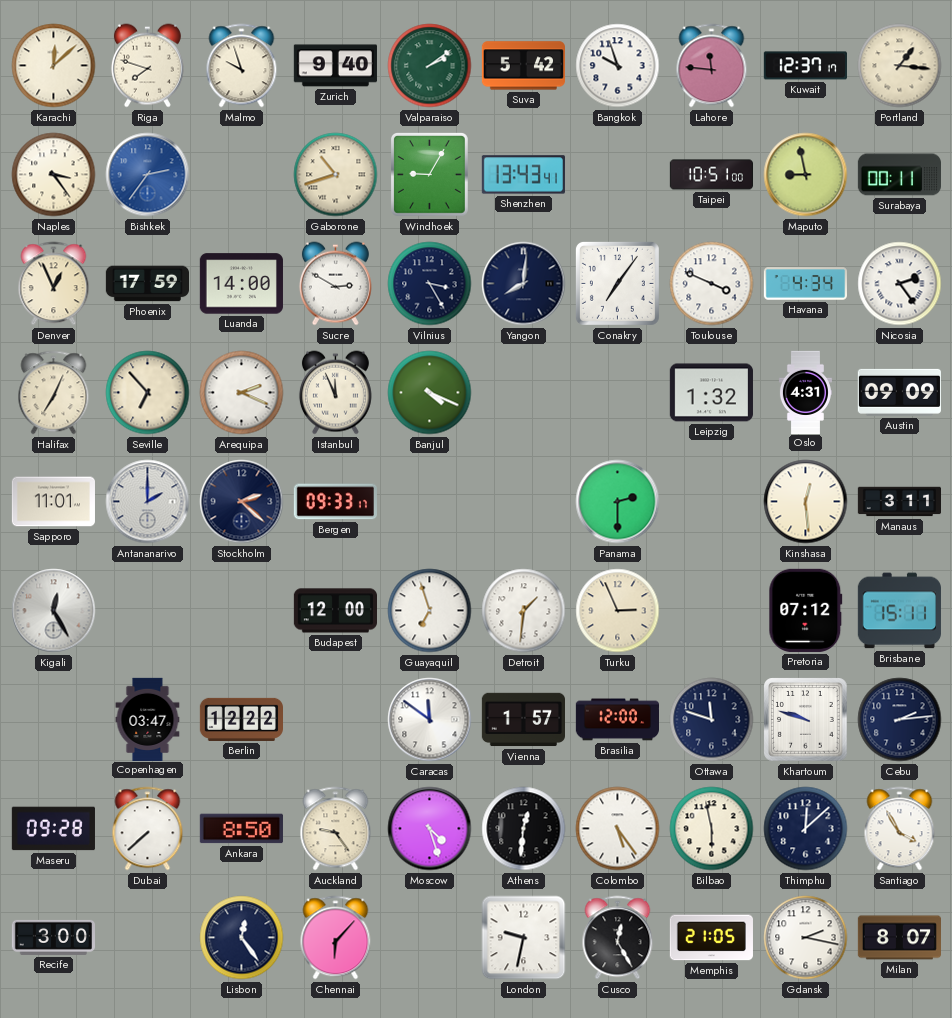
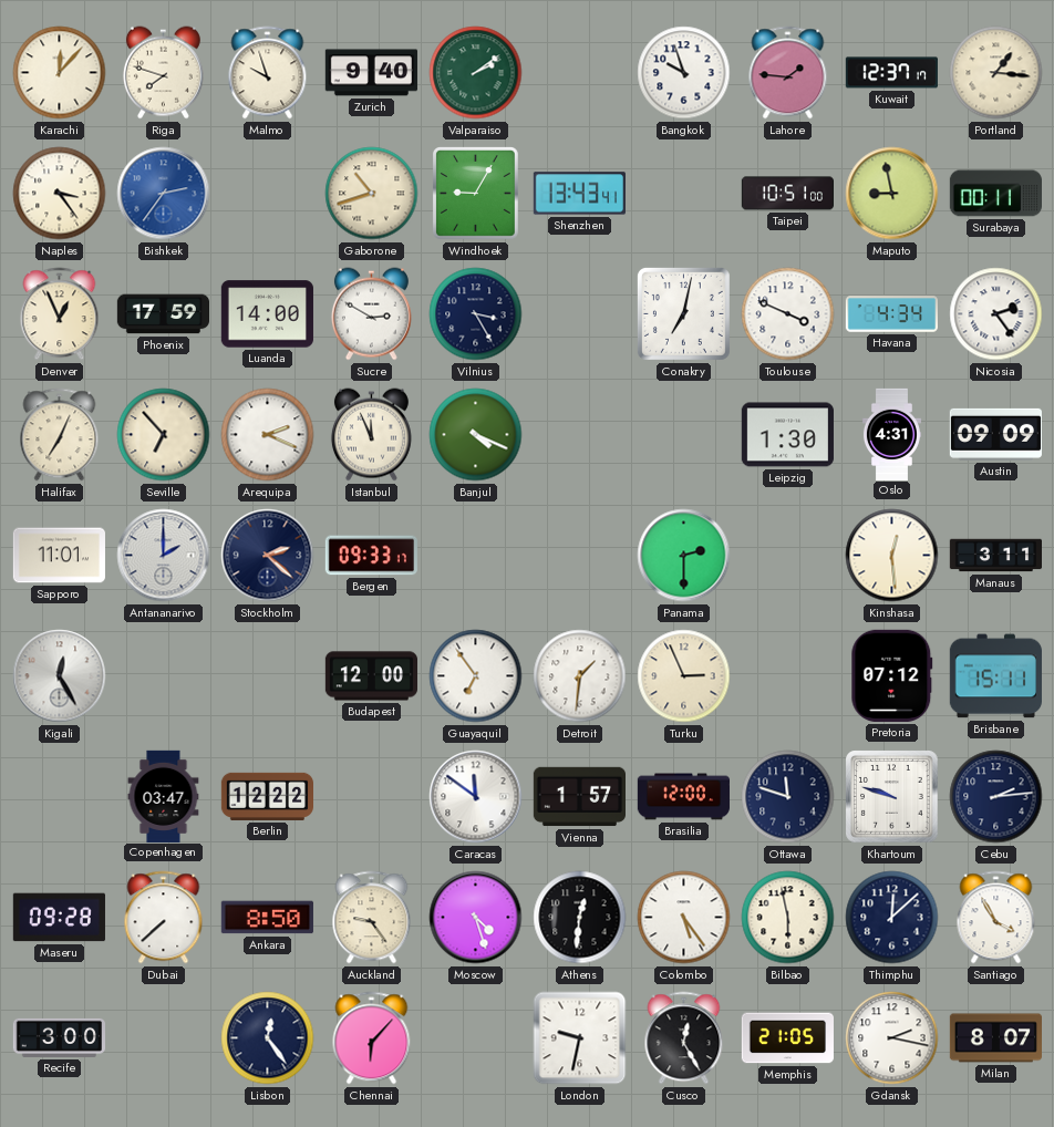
Karachi: 12:08 -> 12:07
Suva: 5:42 -> none
Lahore: 11:46 -> 1:46
Yangon: 8:01 -> none
Conakry: 7:06 -> 7:02
Leipzig: 1:32 -> 1:30
Guayaquil: 6:57 -> 6:54
